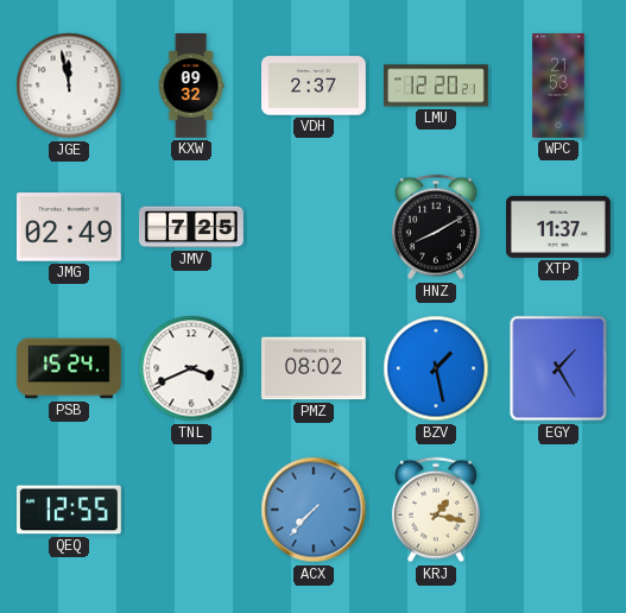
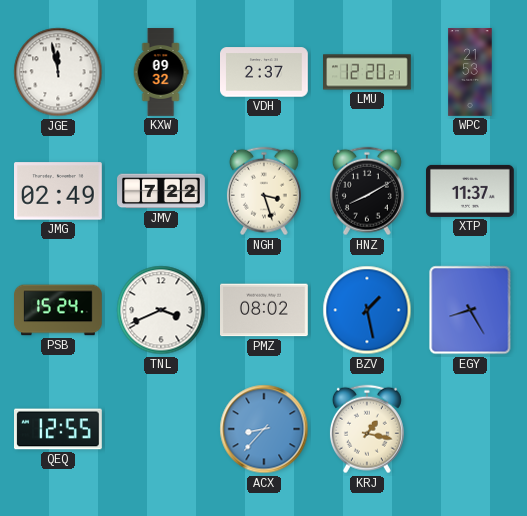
JMV: 7:25 -> 7:22
NGH: none -> 3:27
EGY: 1:25 -> 8:25
ACX: 7:37 -> 8:37
